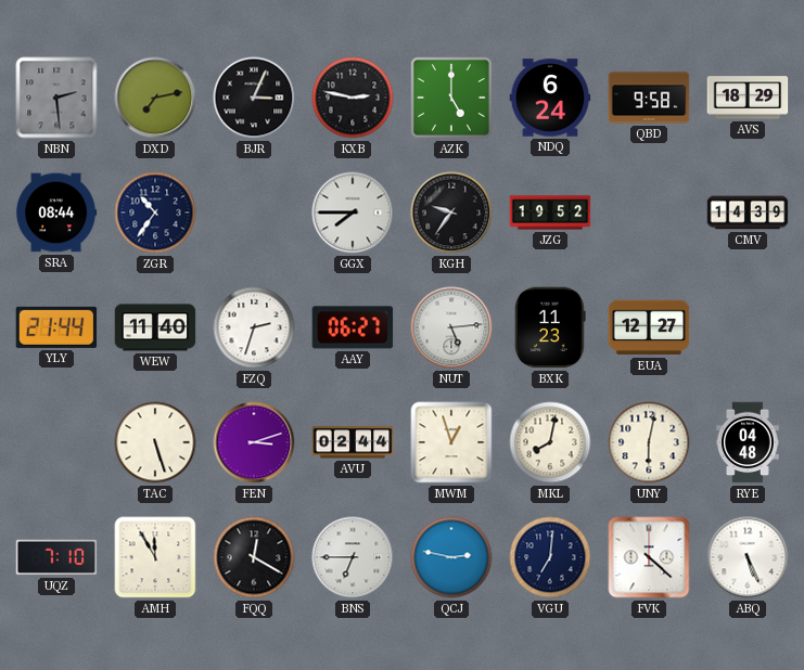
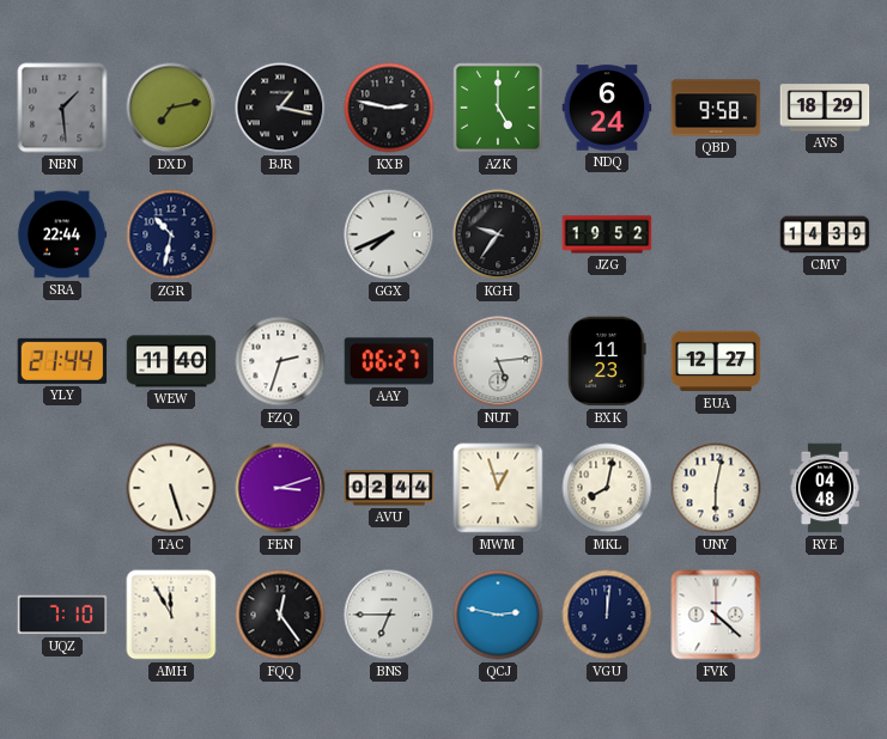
NBN: 2:29 -> 1:29
BJR: 3:04 -> 1:17
SRA: 08:44 -> 22:44
ZGR: 10:36 -> 10:32
GGX: 7:45 -> 7:41
FQQ: 12:20 -> 12:24
VGU: 7:01 -> 12:01
ABQ: 5:26 -> none
